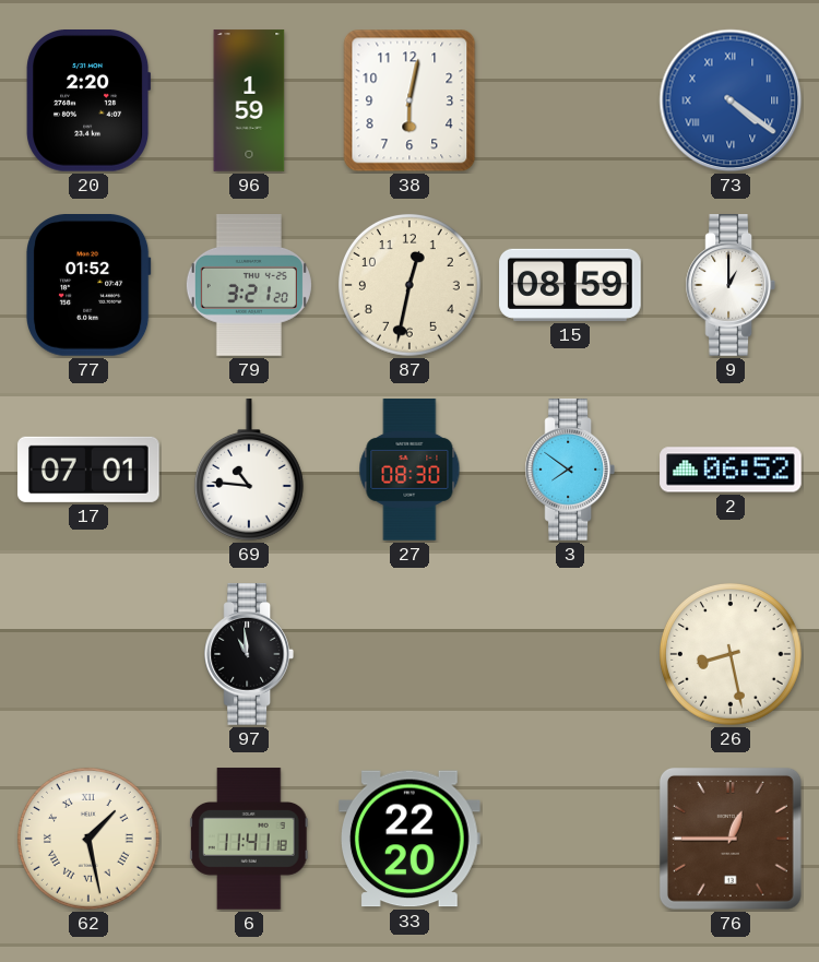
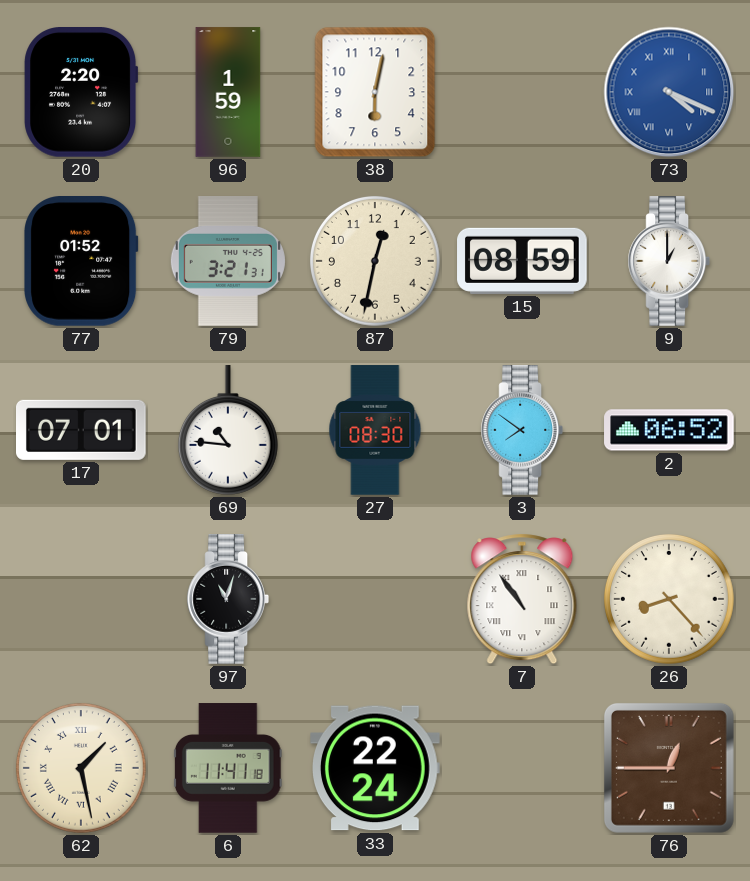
73: 4:21 -> 4:19
79: 3:21:20 -> 3:21:31
97: 10:59 -> 11:03
7: none -> 10:54
26: 8:28 -> 8:23
33: 22:20 -> 22:24
